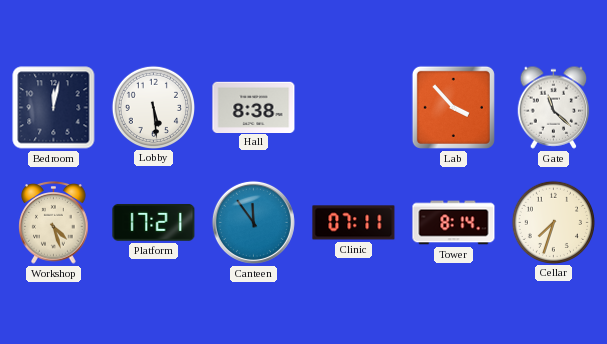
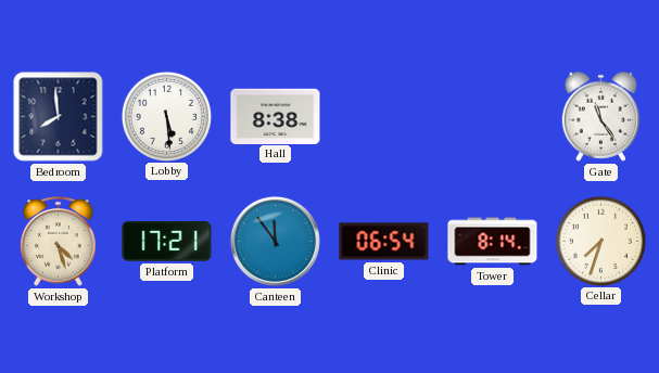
Bedroom: 12:02 -> 7:59
Lab: 3:53 -> none
Gate: 11:22 -> 11:24
Clinic: 07:11 -> 06:54
